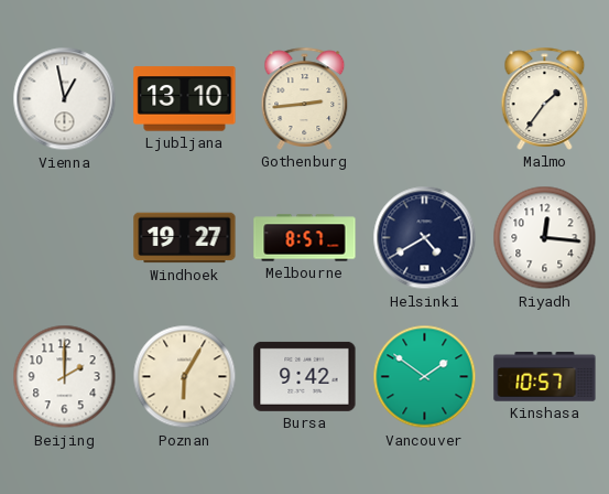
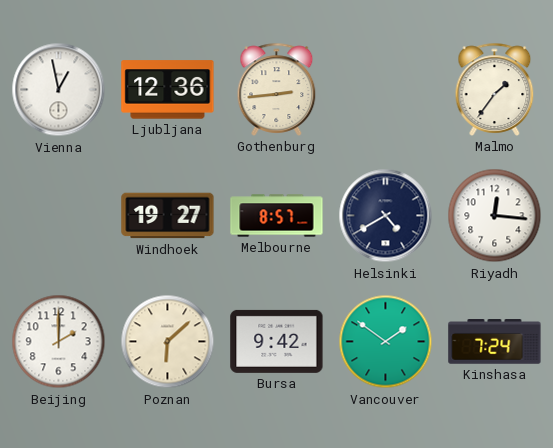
Ljubljana: 13:10 -> 12:36
Poznan: 6:05 -> 6:08
Kinshasa: 10:57 -> 7:24
